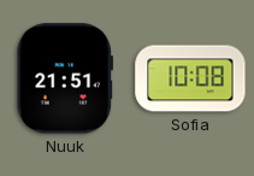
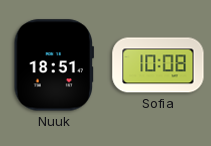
Nuuk: 21:51 -> 18:51
